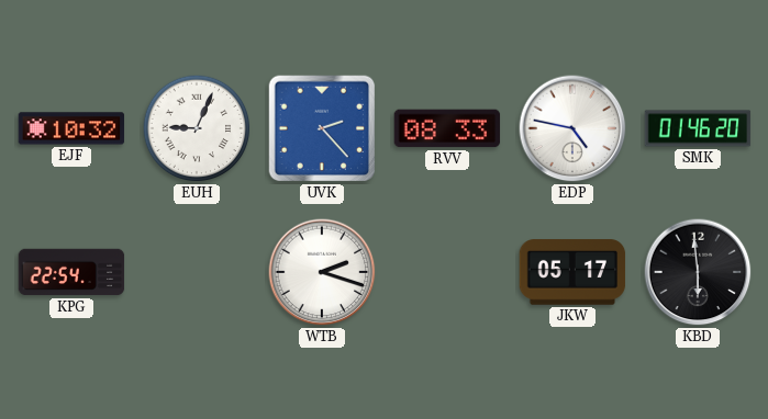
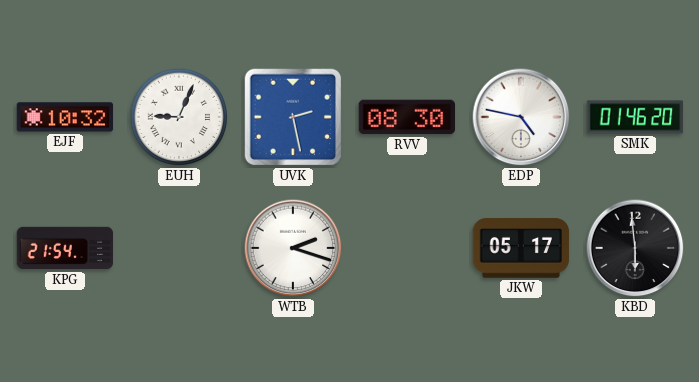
UVK: 2:23 -> 2:28
RVV: 08:33 -> 08:30
KPG: 22:54 -> 21:54
